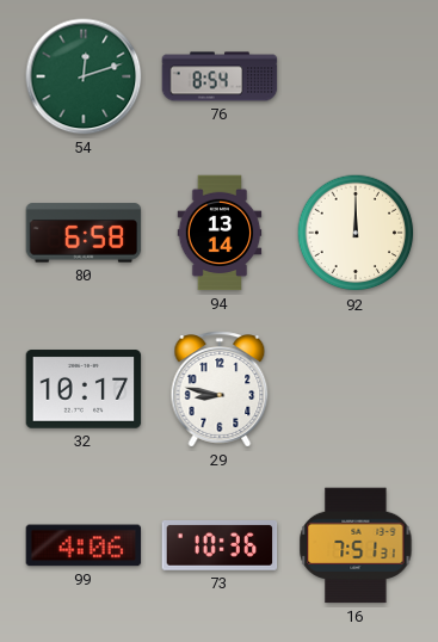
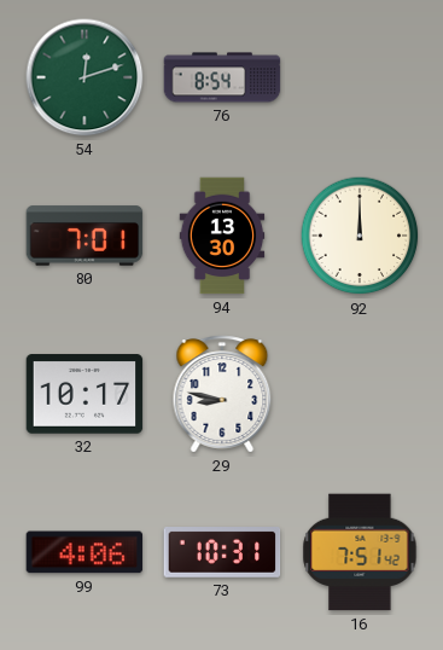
80: 6:58 -> 7:01
94: 13:14 -> 13:30
73: 10:36 -> 10:31
16: 7:51:31 -> 7:51:42
